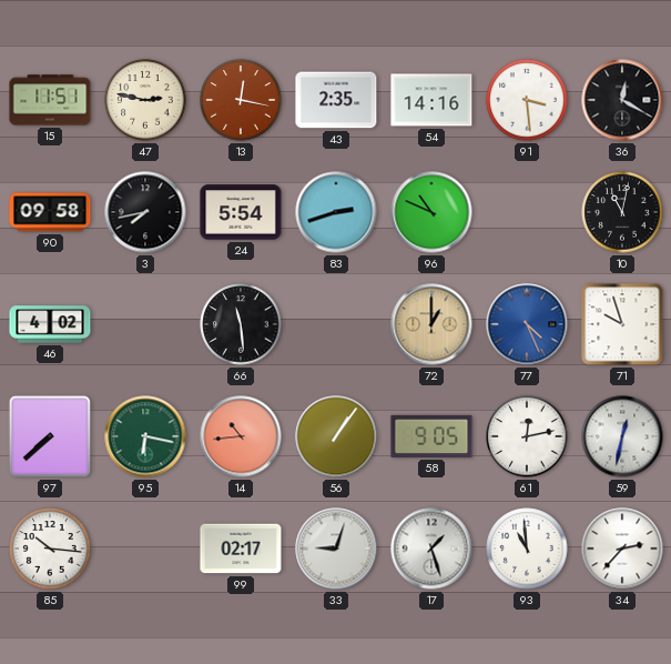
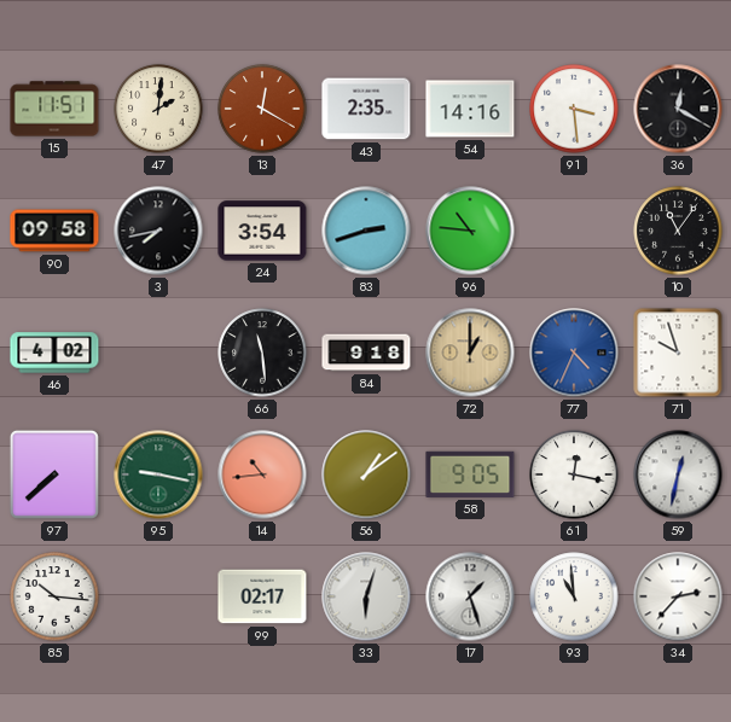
47: 2:47 -> 2:01
13: 12:17 -> 12:20
24: 5:54 -> 3:54
96: 10:49 -> 10:46
10: 11:02 -> 11:06
84: none -> 9:18
77: 4:26 -> 4:34
95: 6:17 -> 9:17
56: 1:06 -> 1:09
61: 12:13 -> 12:17
33: 9:03 -> 6:03
